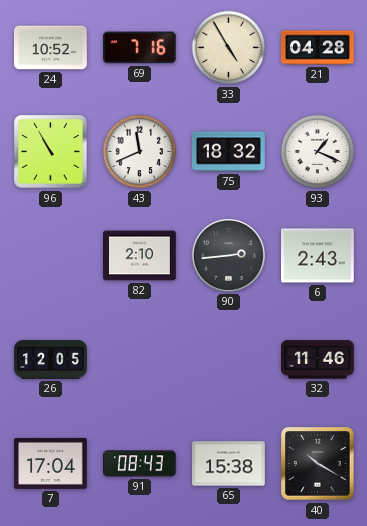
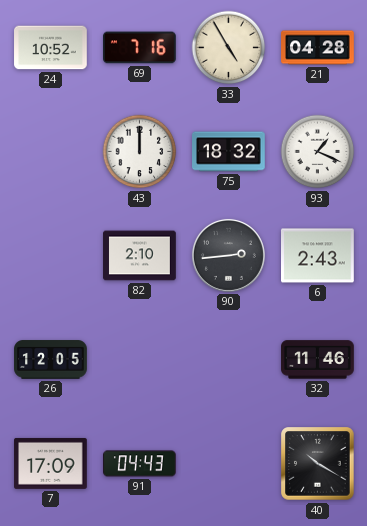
96: 10:55 -> none
43: 11:41 -> 12:00
7: 17:04 -> 17:09
91: 08:43 -> 04:43
65: 15:38 -> none
